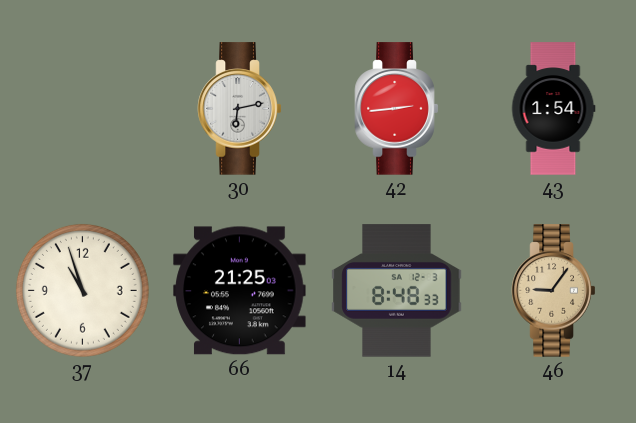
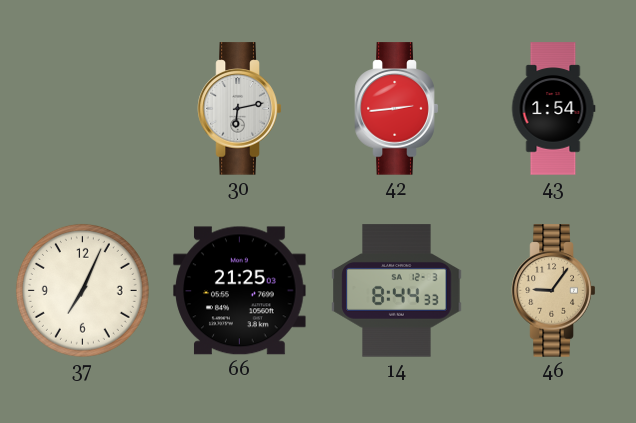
37: 10:57 -> 7:04
14: 8:48 -> 8:44
